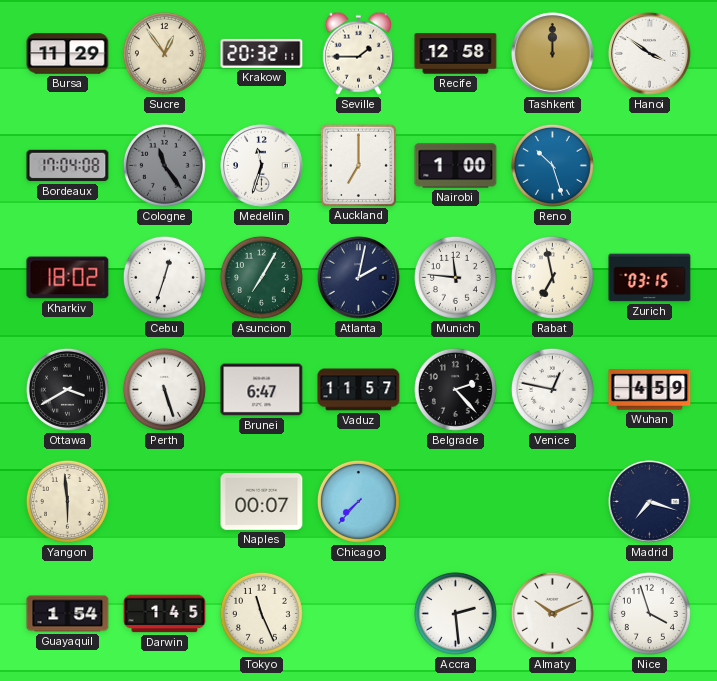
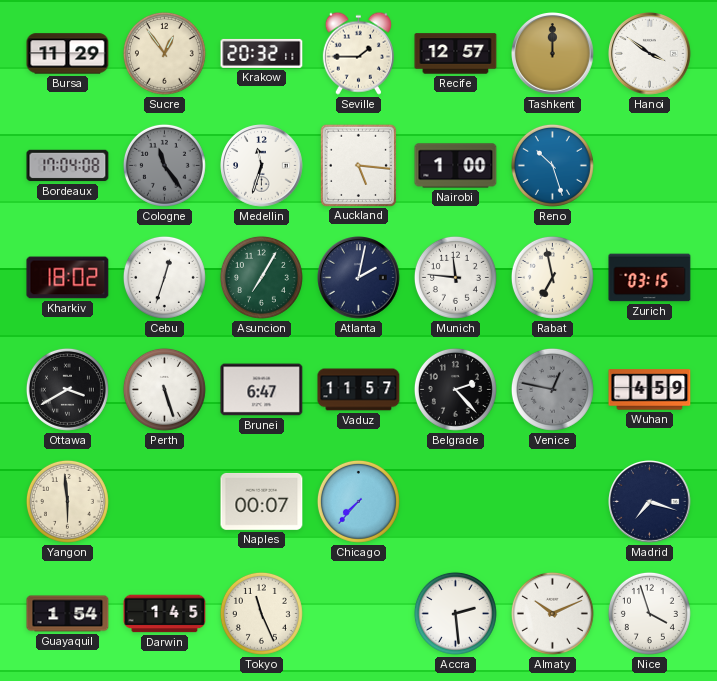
Recife: 12:58 -> 12:57
Auckland: 7:00 -> 5:16
Venice dial: white -> grey
